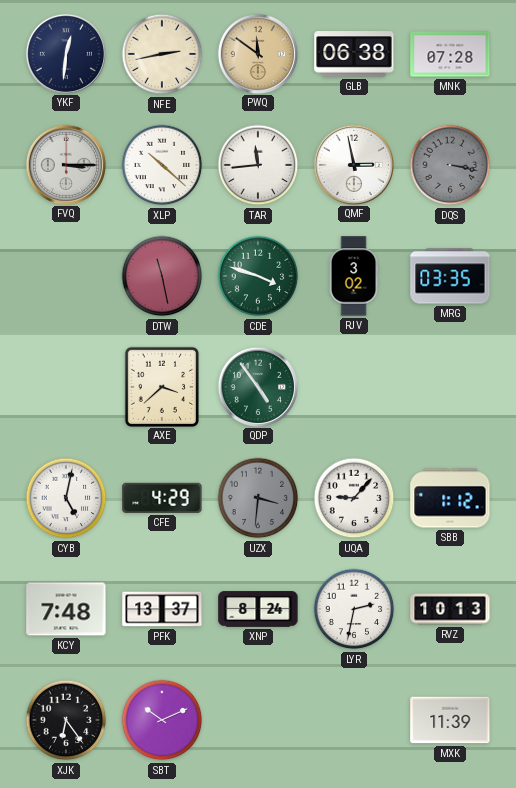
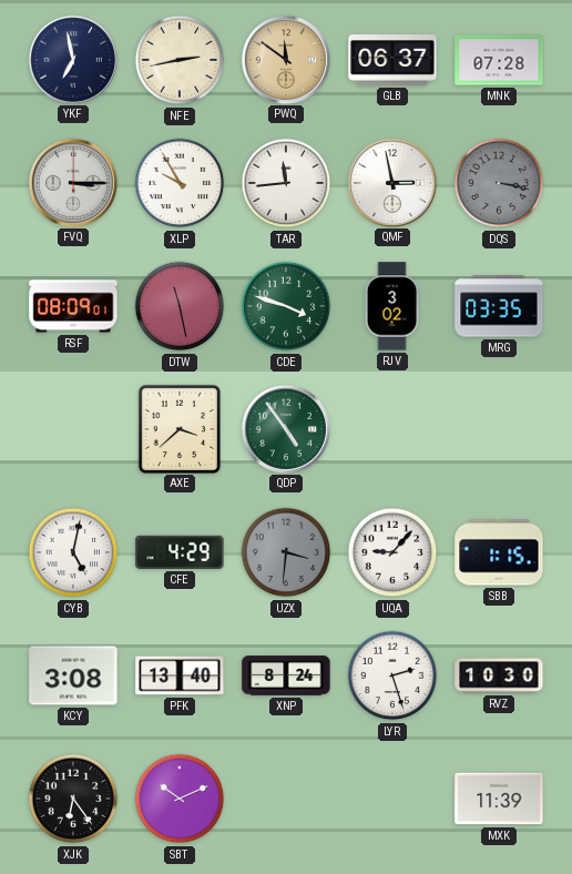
YKF: 12:31 -> 6:58
GLB: 06:38 -> 06:37
XLP: 10:22 -> 9:55
RSF: none -> 08:09
SBB: 1:12 -> 1:15
KCY: 7:48 -> 3:08
PFK: 13:37 -> 13:40
LYR: 2:32 -> 2:27
RVZ: 10:13 -> 10:30
